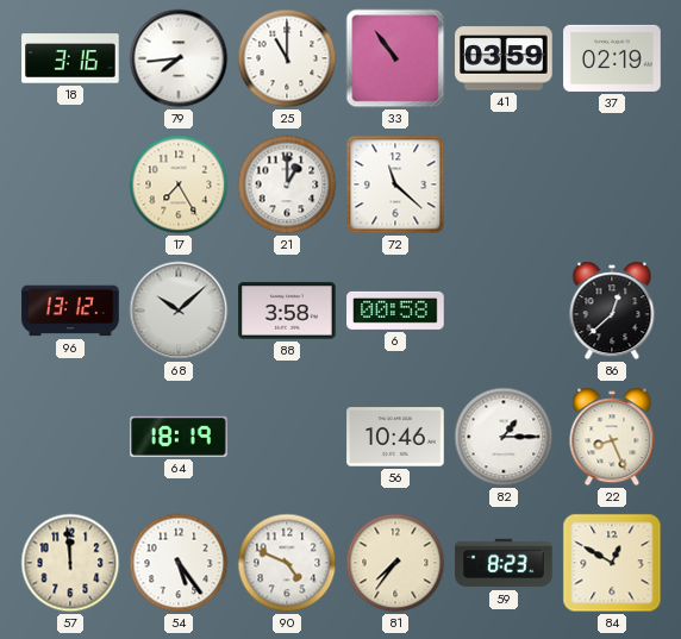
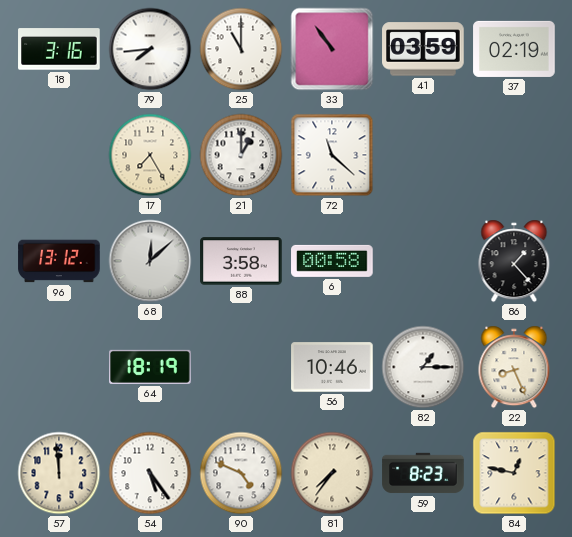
68: 10:08 -> 12:08
86: 12:38 -> 1:23
84: 12:50 -> 12:47
